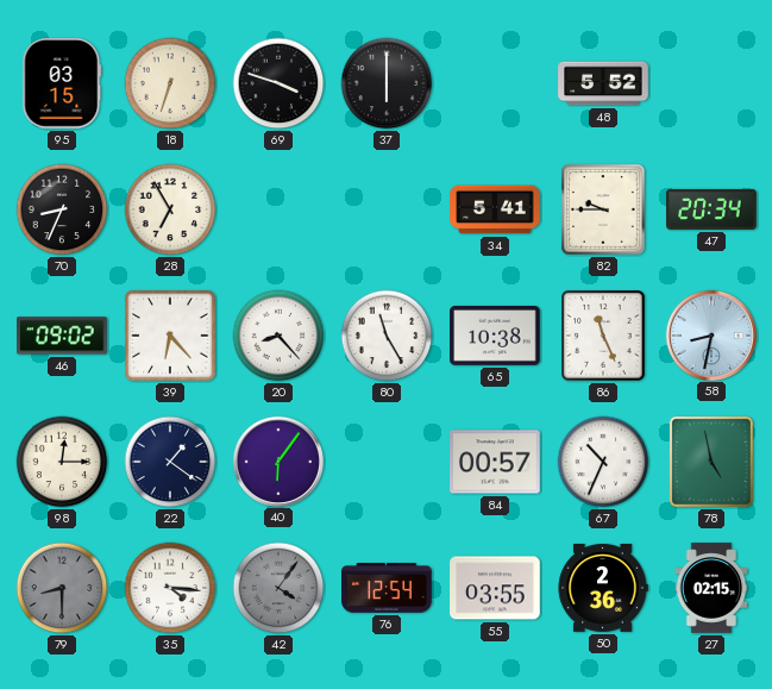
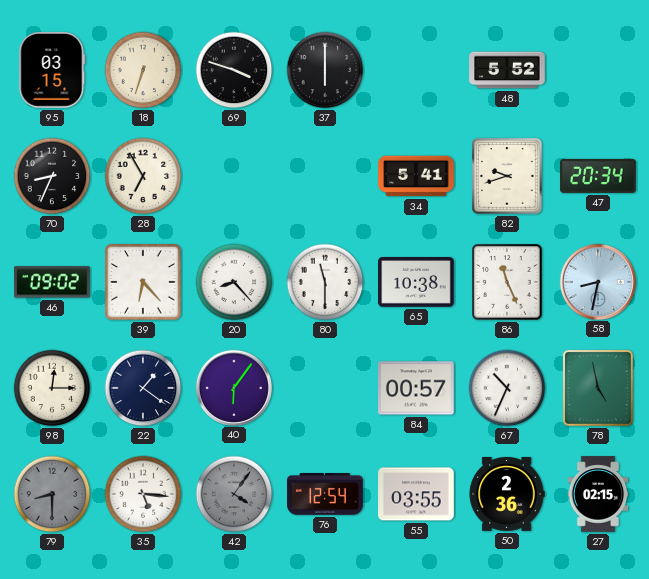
82: 9:45 -> 9:42
80: 11:25 -> 11:30
35: 4:16 -> 5:16
